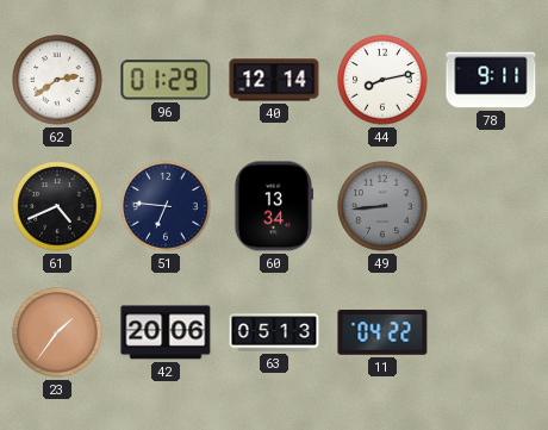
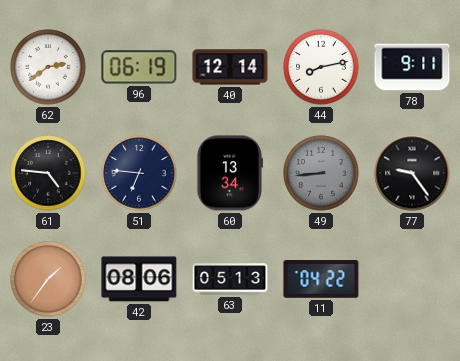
96: 01:29 -> 06:19
61: 4:41 -> 4:46
77: none -> 9:24
42: 20:06 -> 08:06
